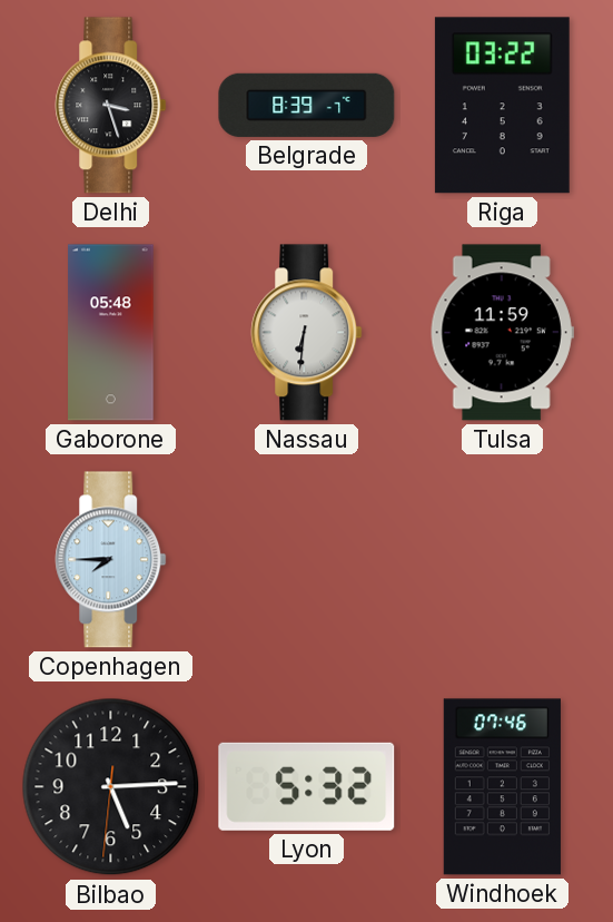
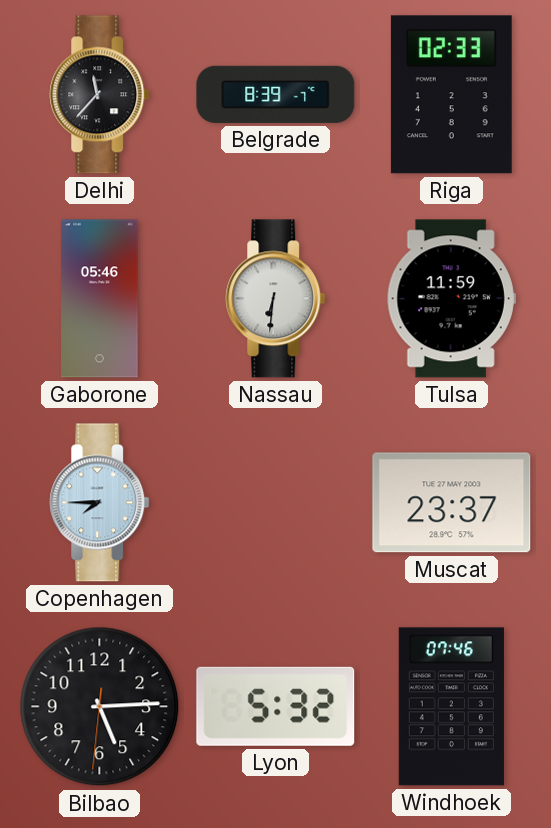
Delhi: 3:27 -> 11:37
Riga: 03:22 -> 02:33
Gaborone: 05:48 -> 05:46
Muscat: none -> 23:37
